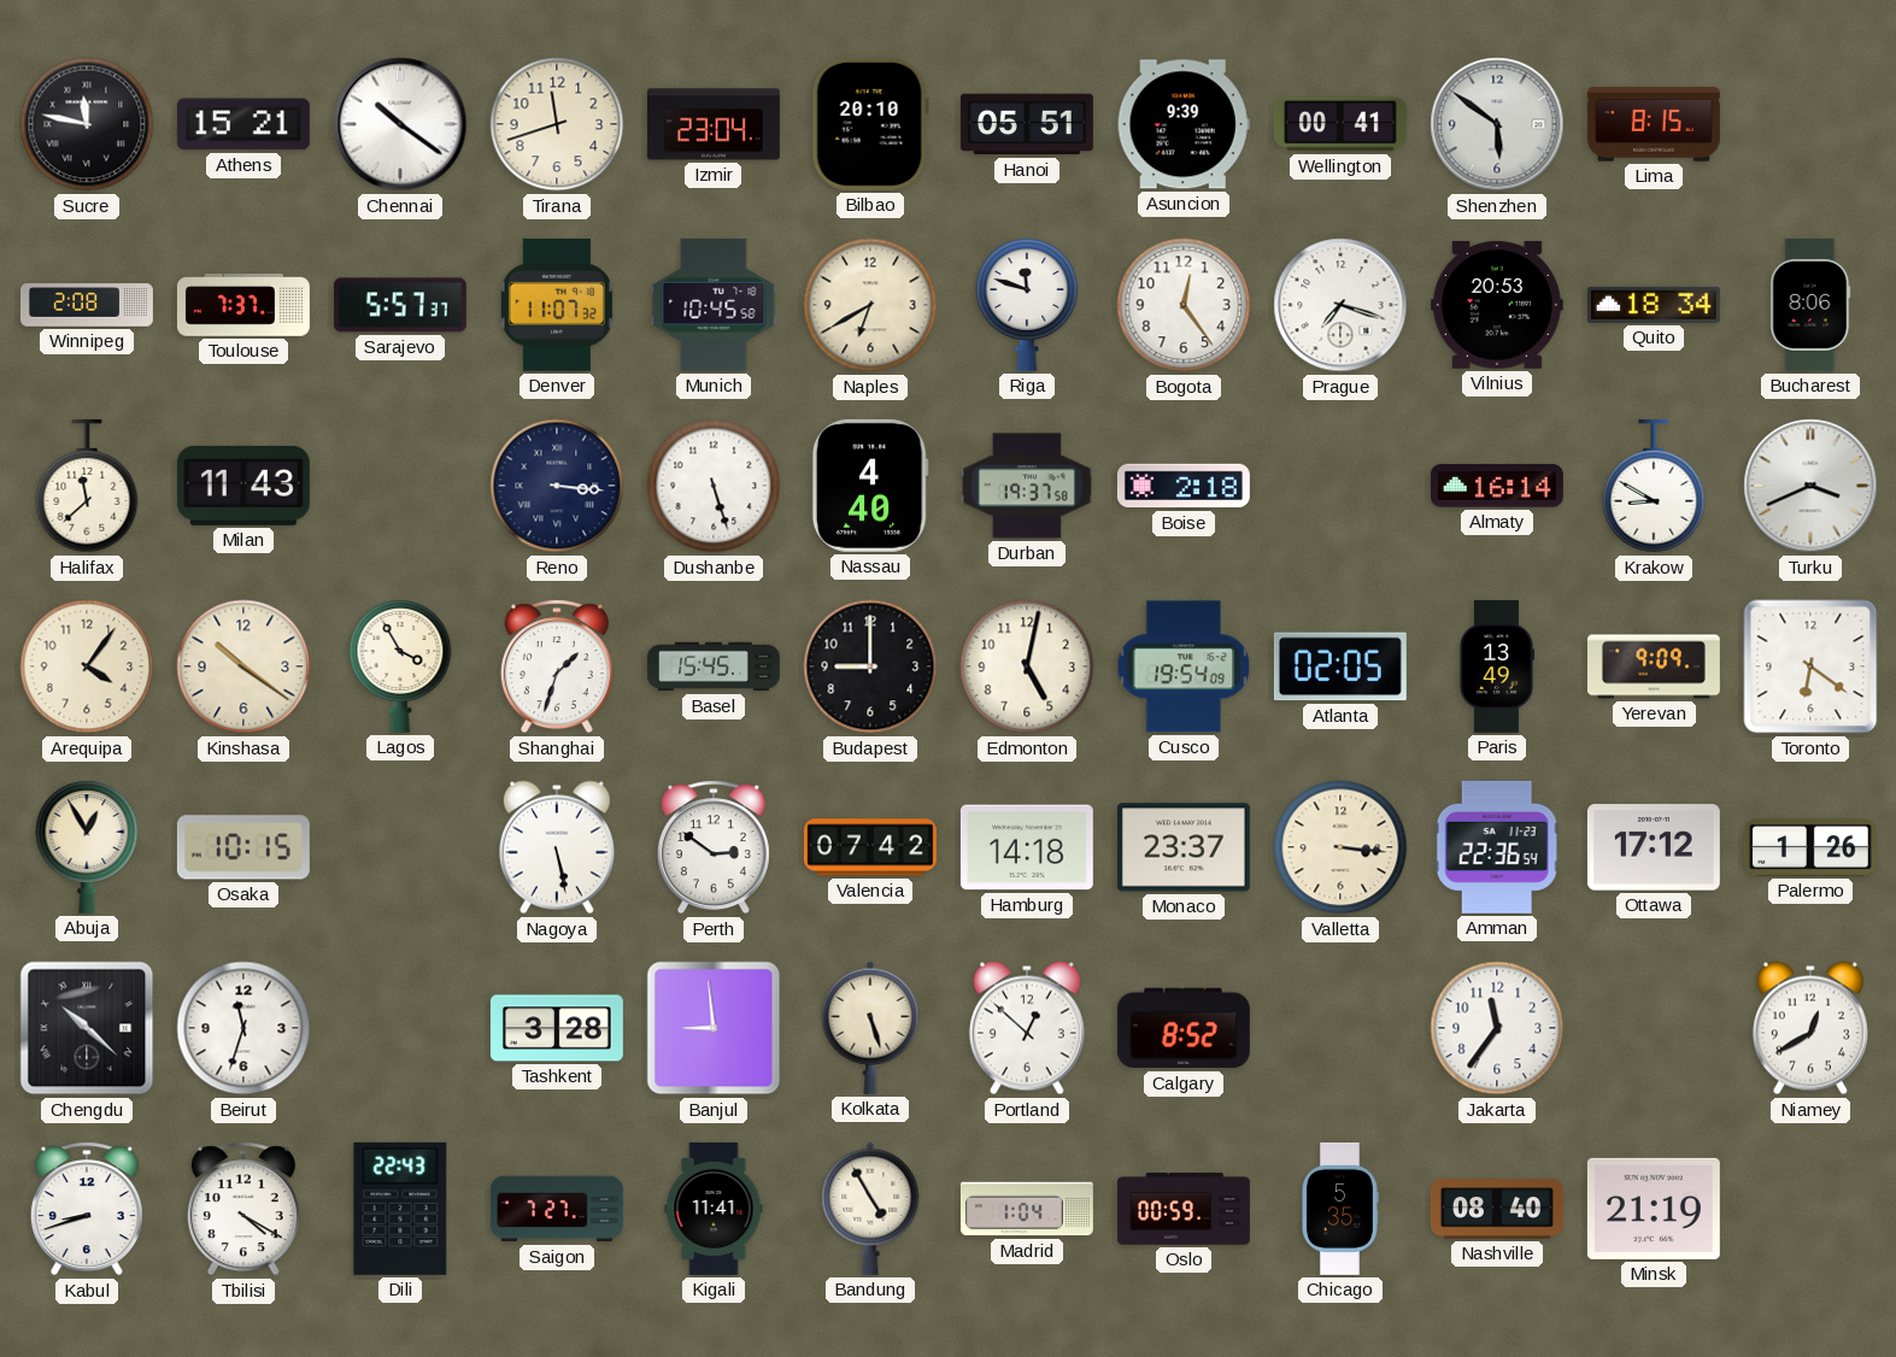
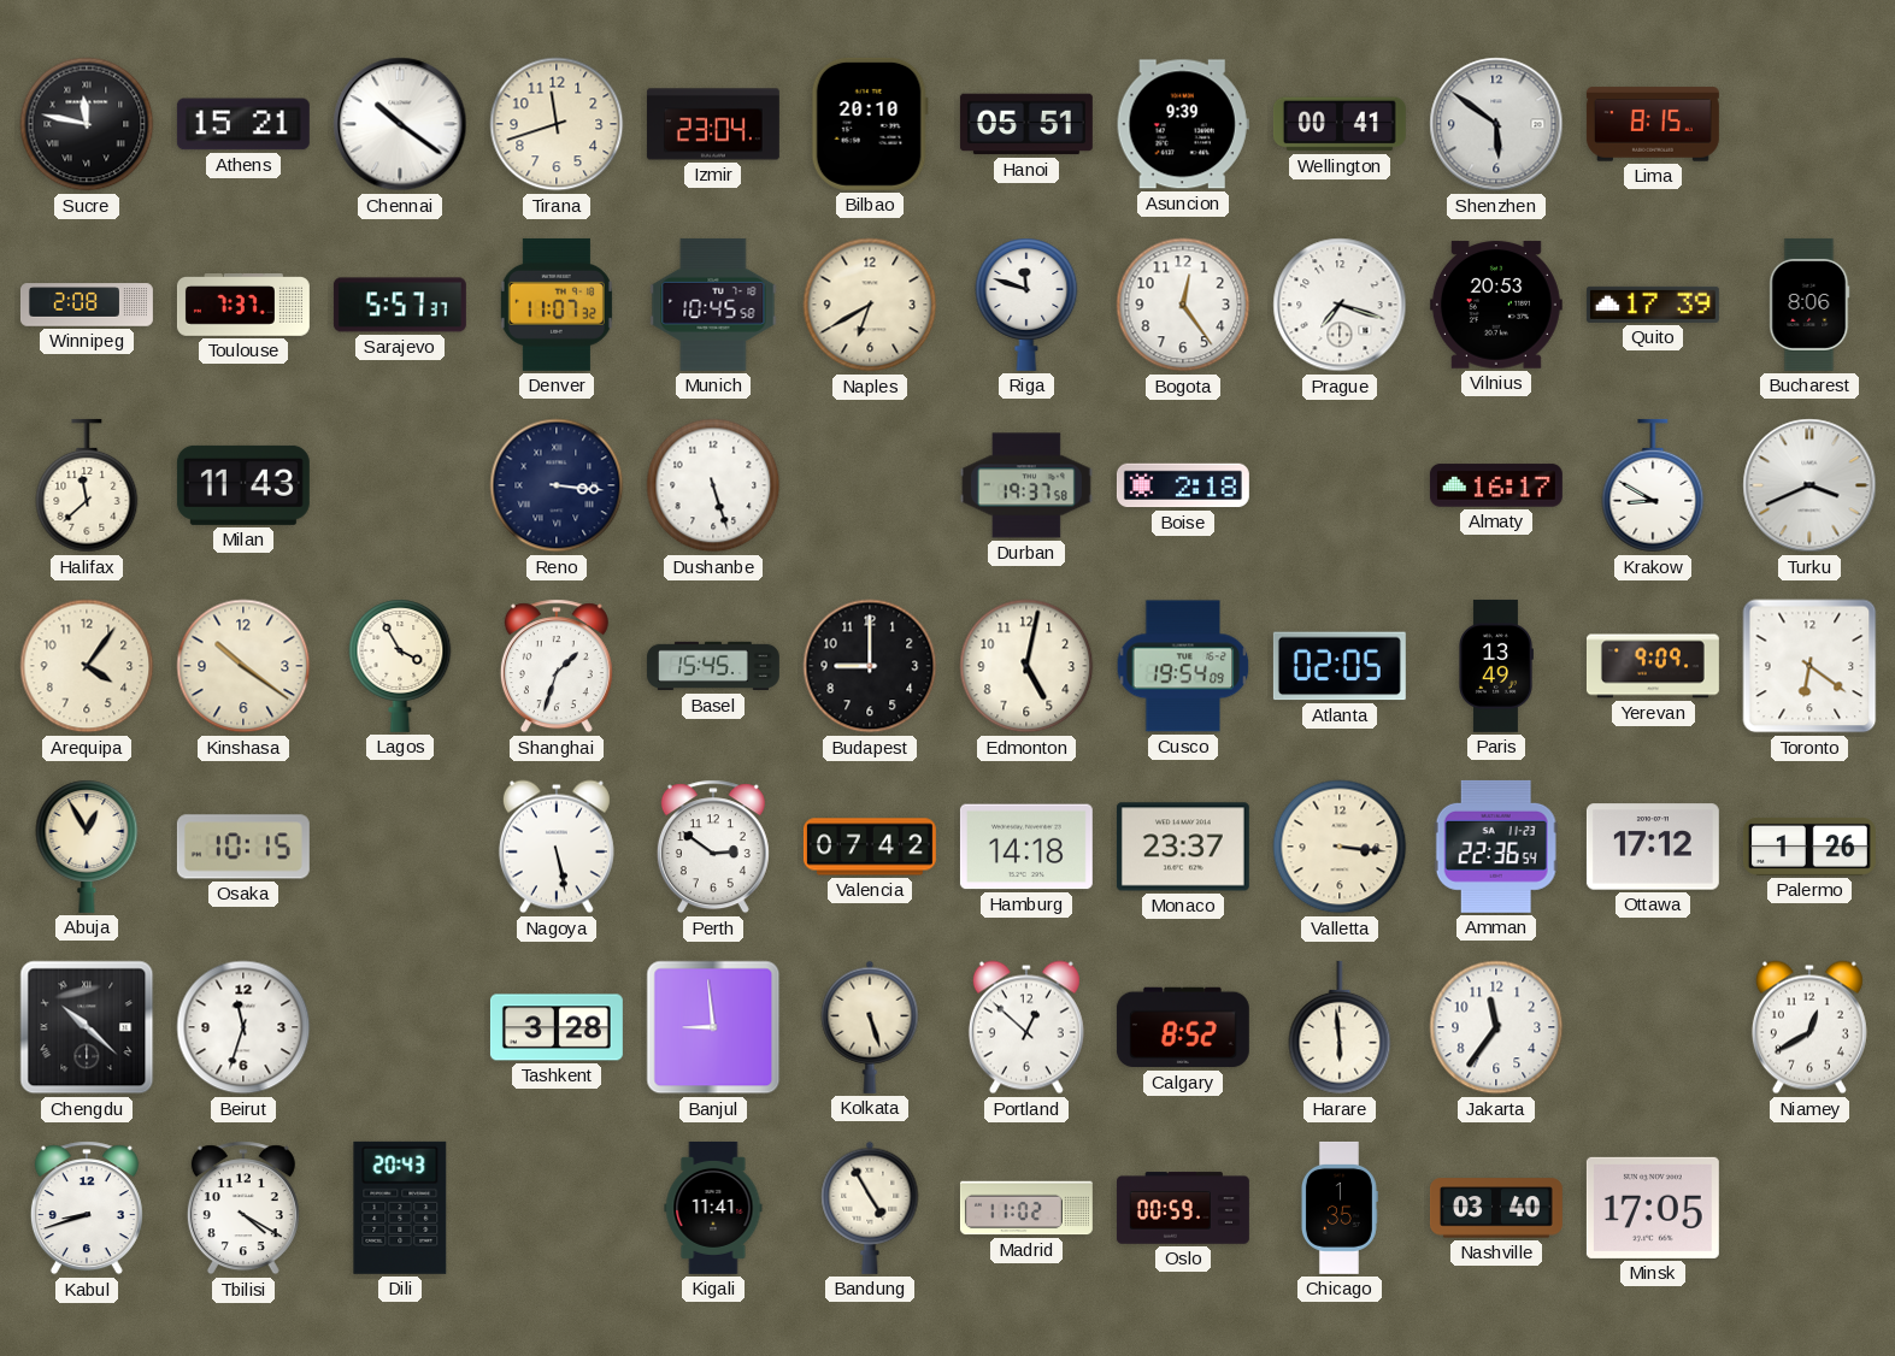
Quito: 18:34 -> 17:39
Nassau: 4:40 -> none
Almaty: 16:14 -> 16:17
Harare: none -> 5:59
Dili: 22:43 -> 20:43
Saigon: 7:27 -> none
Madrid: 1:04 -> 11:02
Chicago: 5:35 -> 1:35
Nashville: 08:40 -> 03:40
Minsk: 21:19 -> 17:05
